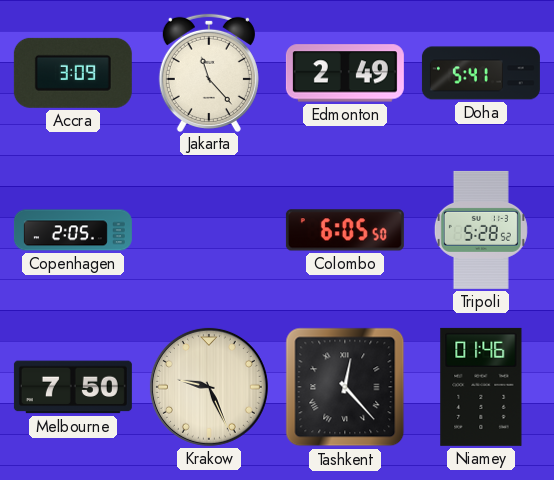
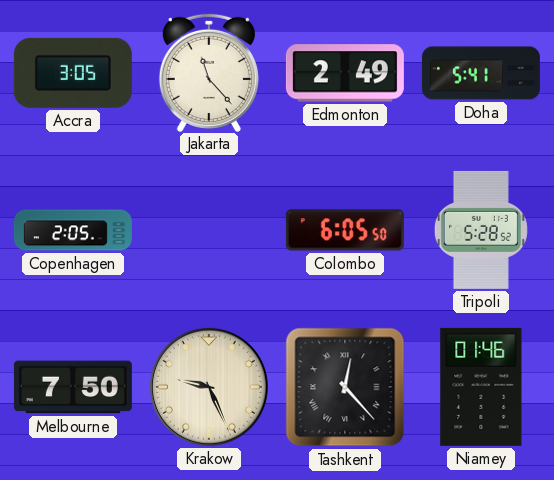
Accra: 3:09 -> 3:05
